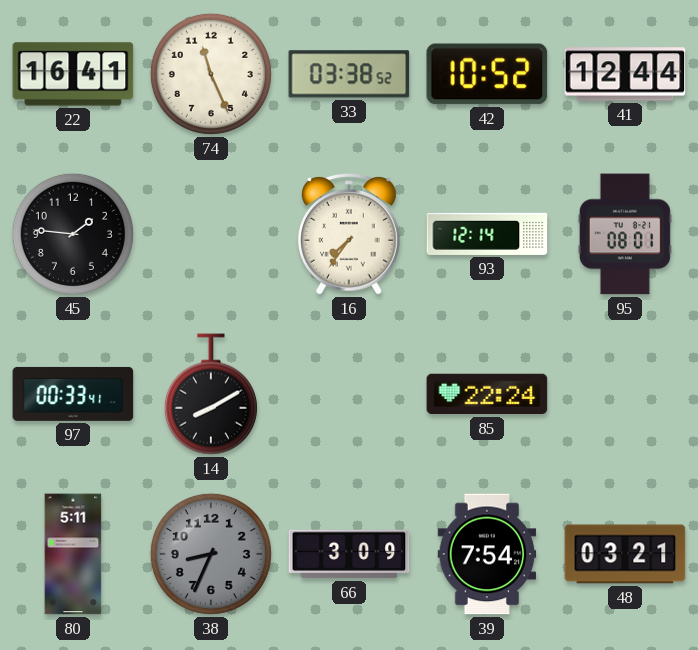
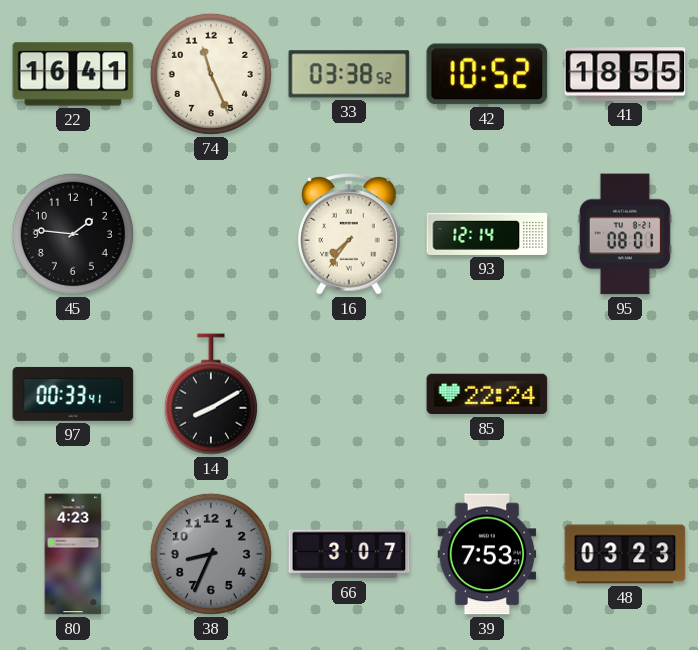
41: 12:44 -> 18:55
80: 5:11 -> 4:23
66: 3:09 -> 3:07
39: 7:54 -> 7:53
48: 03:21 -> 03:23
